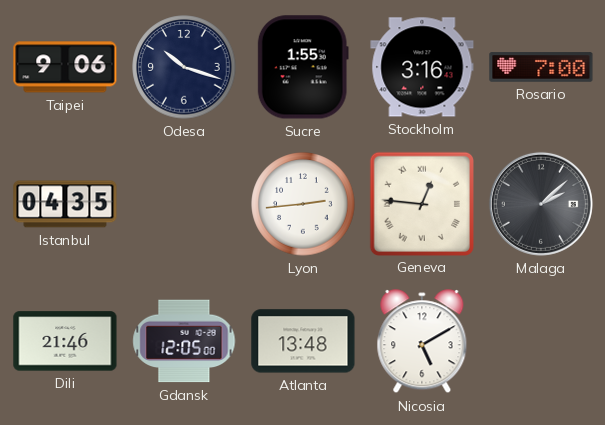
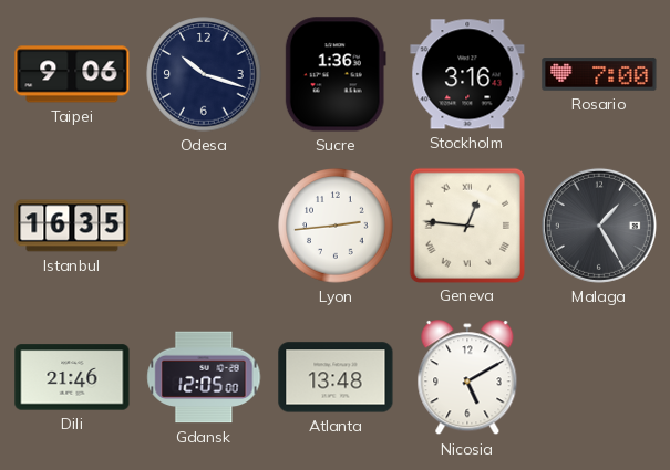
Sucre: 1:55 -> 1:36
Istanbul: 04:35 -> 16:35
Malaga: 2:08 -> 1:25
